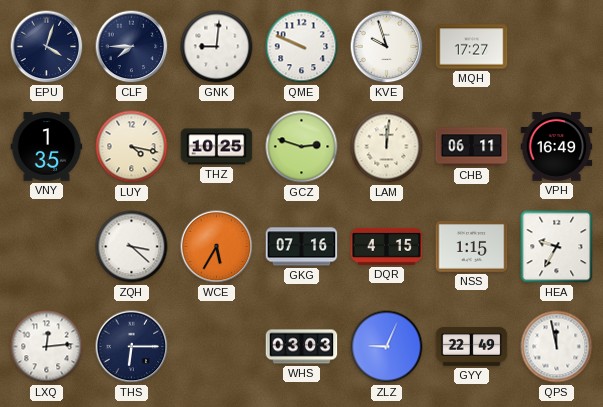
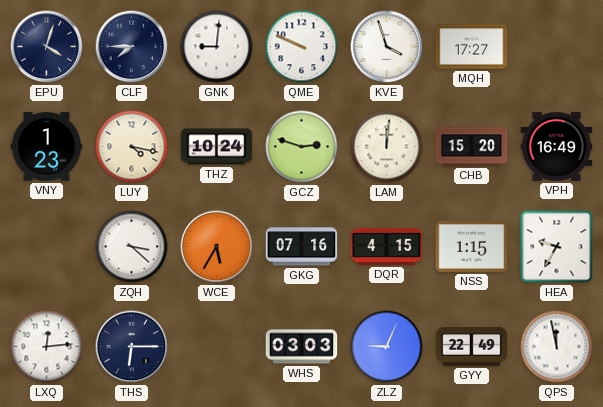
KVE: 9:57 -> 3:57
VNY: 1:35 -> 1:23
THZ: 10:25 -> 10:24
CHB: 06:11 -> 15:20
